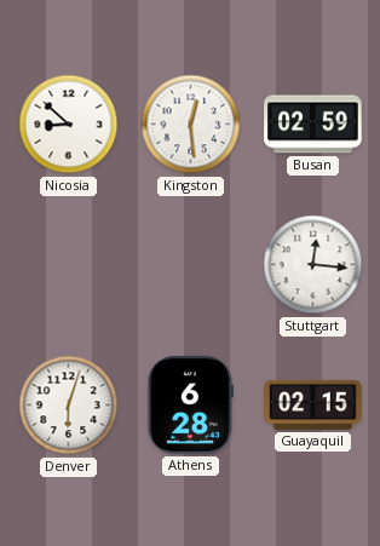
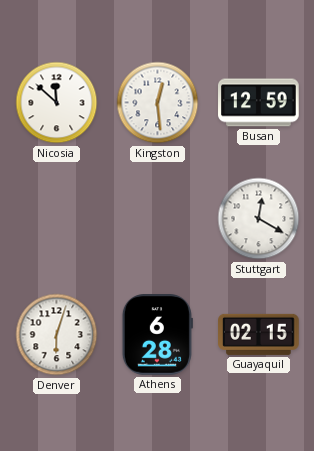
Nicosia: 8:52 -> 11:52
Busan: 02:59 -> 12:59
Stuttgart: 12:16 -> 12:20
